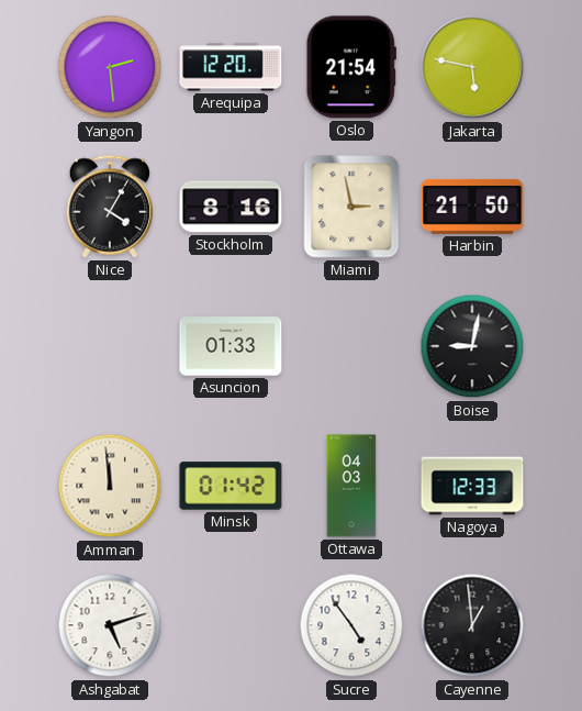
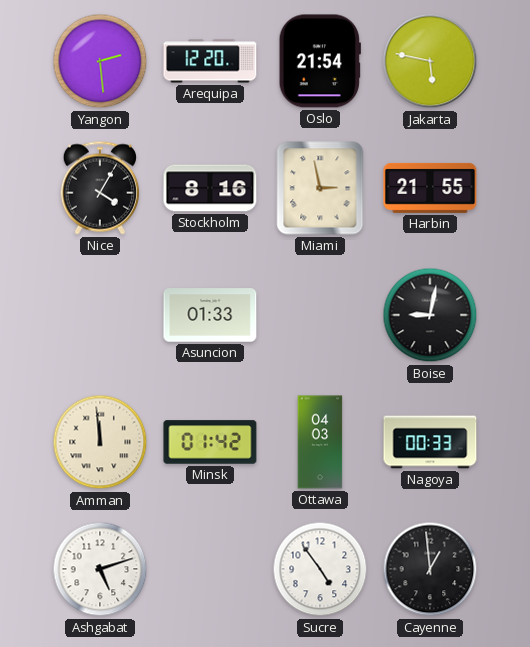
Harbin: 21:50 -> 21:55
Nagoya: 12:33 -> 00:33
